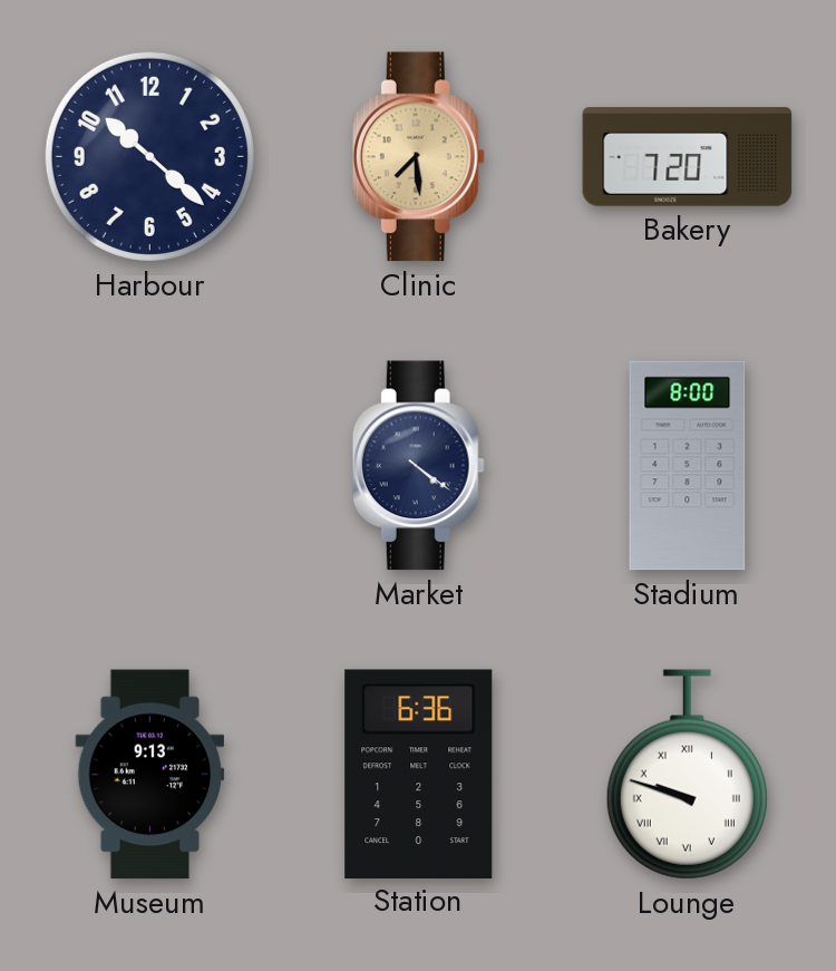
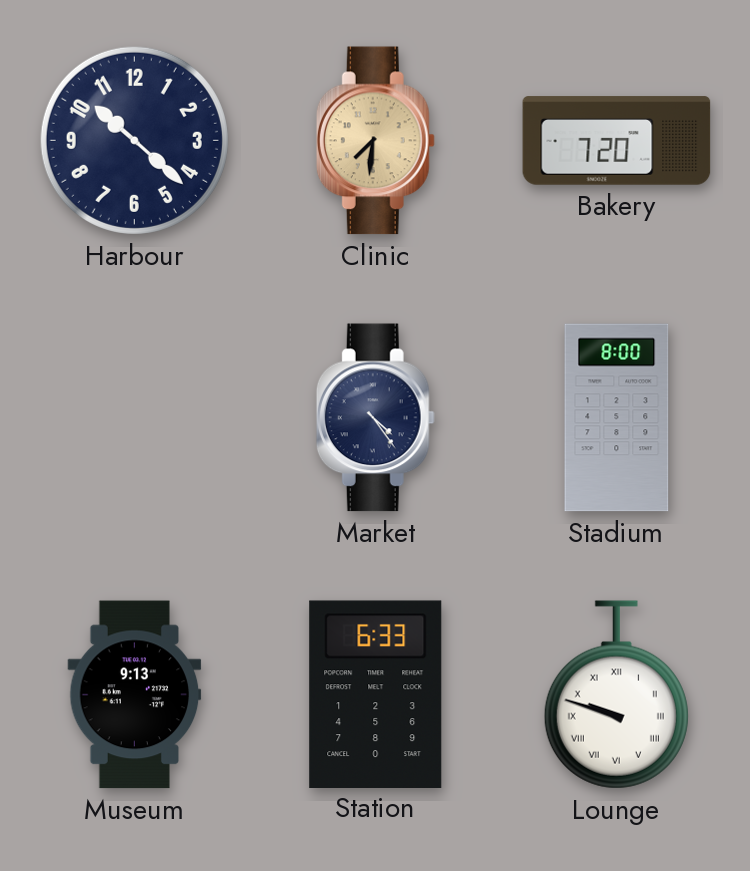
Clinic: 7:29 -> 7:31
Market: 4:21 -> 4:24
Station: 6:36 -> 6:33
